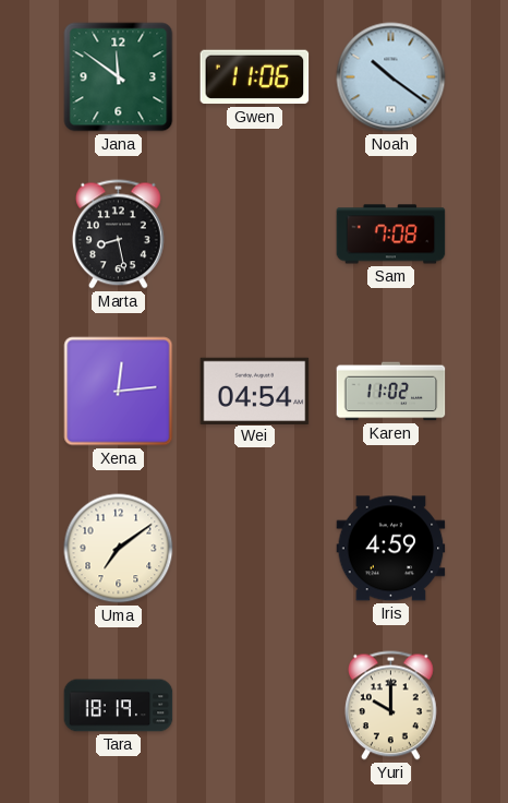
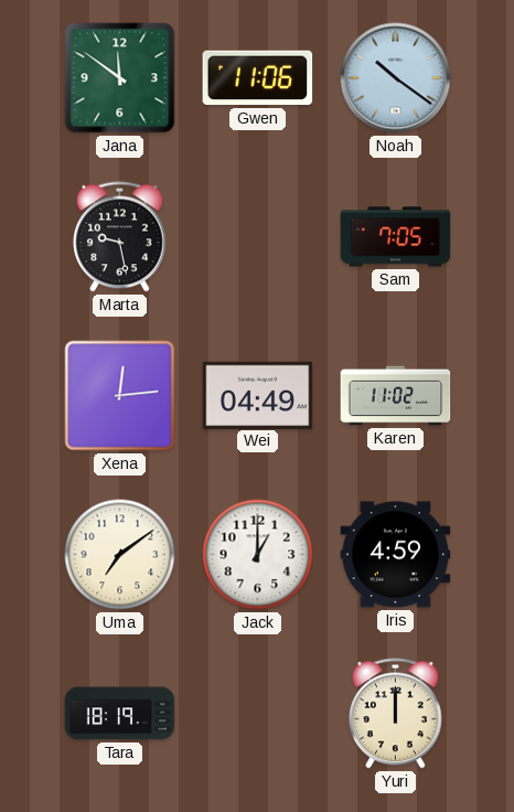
Marta: 8:28 -> 9:28
Sam: 7:08 -> 7:05
Wei: 04:54 -> 04:49
Jack: none -> 1:00
Yuri: 10:00 -> 12:00
